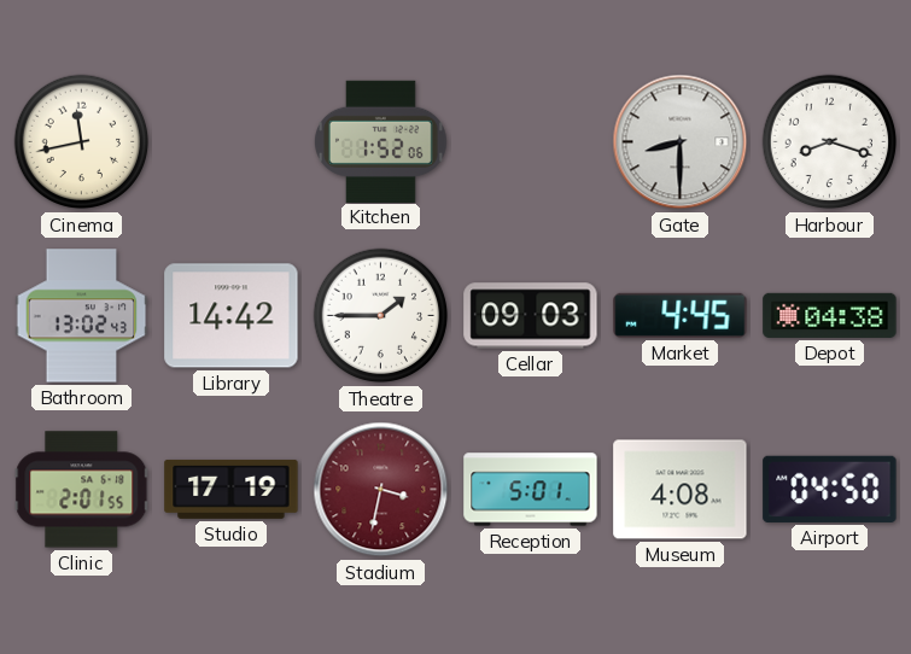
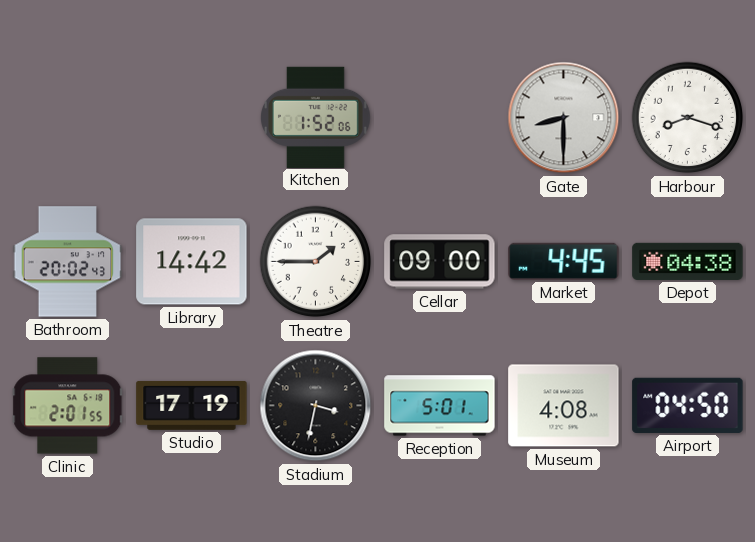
Cinema: 11:43 -> none
Bathroom: 13:02 -> 20:02
Cellar: 09:03 -> 09:00
Stadium dial: burgundy -> black
